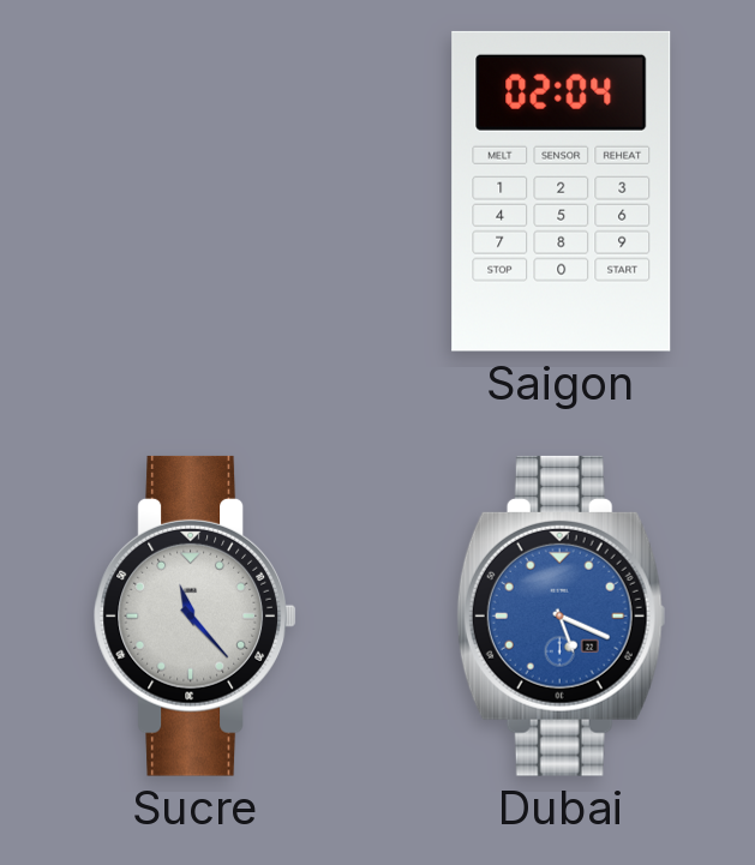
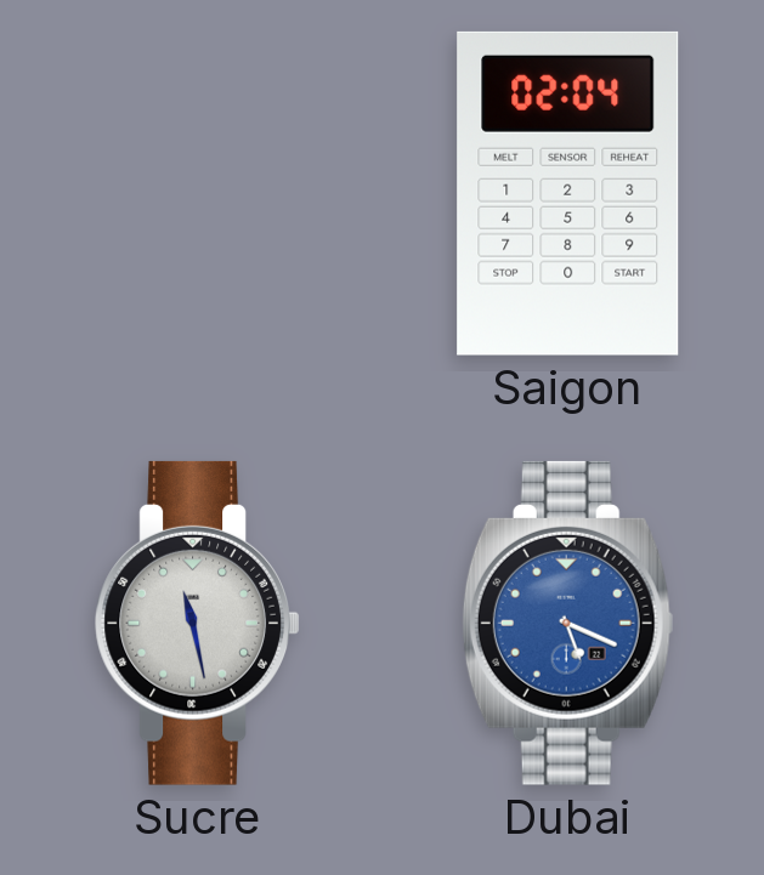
Sucre: 11:23 -> 11:28
